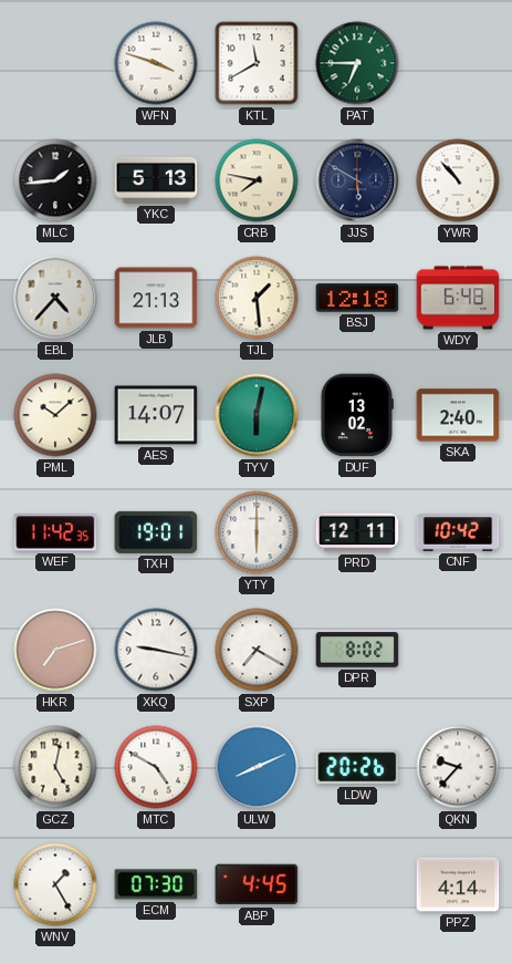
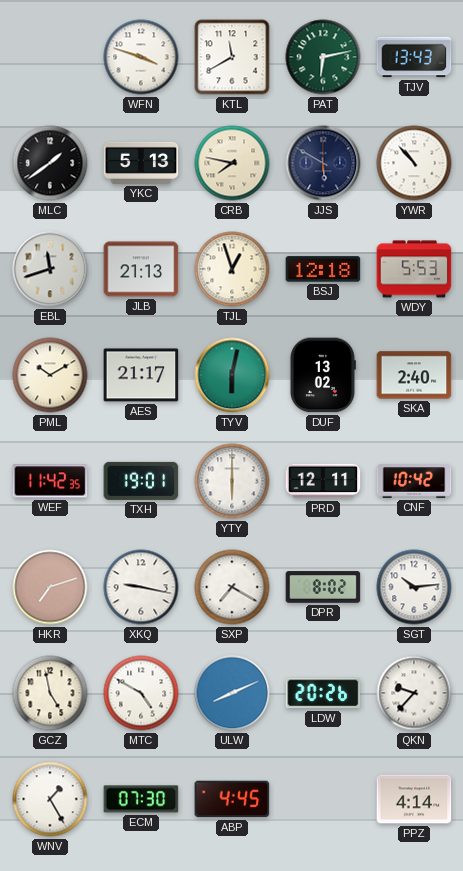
PAT: 6:45 -> 6:13
TJV: none -> 13:43
MLC: 1:44 -> 1:39
EBL: 4:37 -> 11:42
TJL: 1:29 -> 12:57
WDY: 6:48 -> 5:53
PML: 10:08 -> 10:10
AES: 14:07 -> 21:17
SGT: none -> 10:14
GCZ: 5:02 -> 4:58
